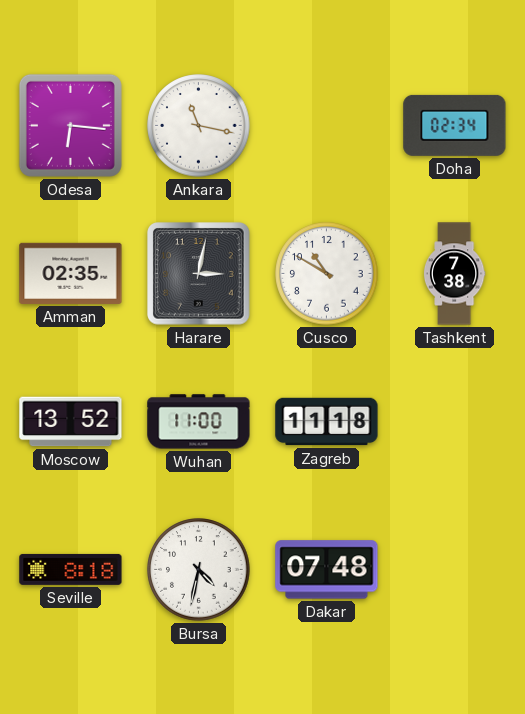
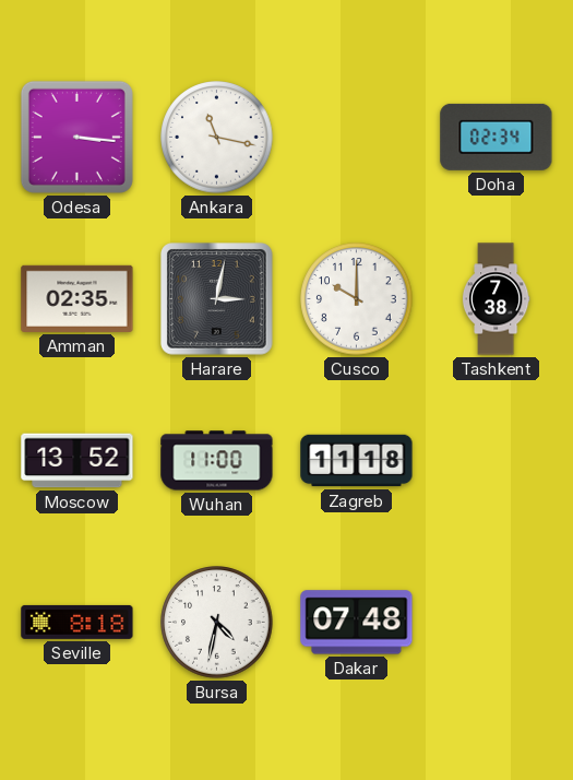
Odesa: 6:16 -> 3:16
Cusco: 10:50 -> 10:00
